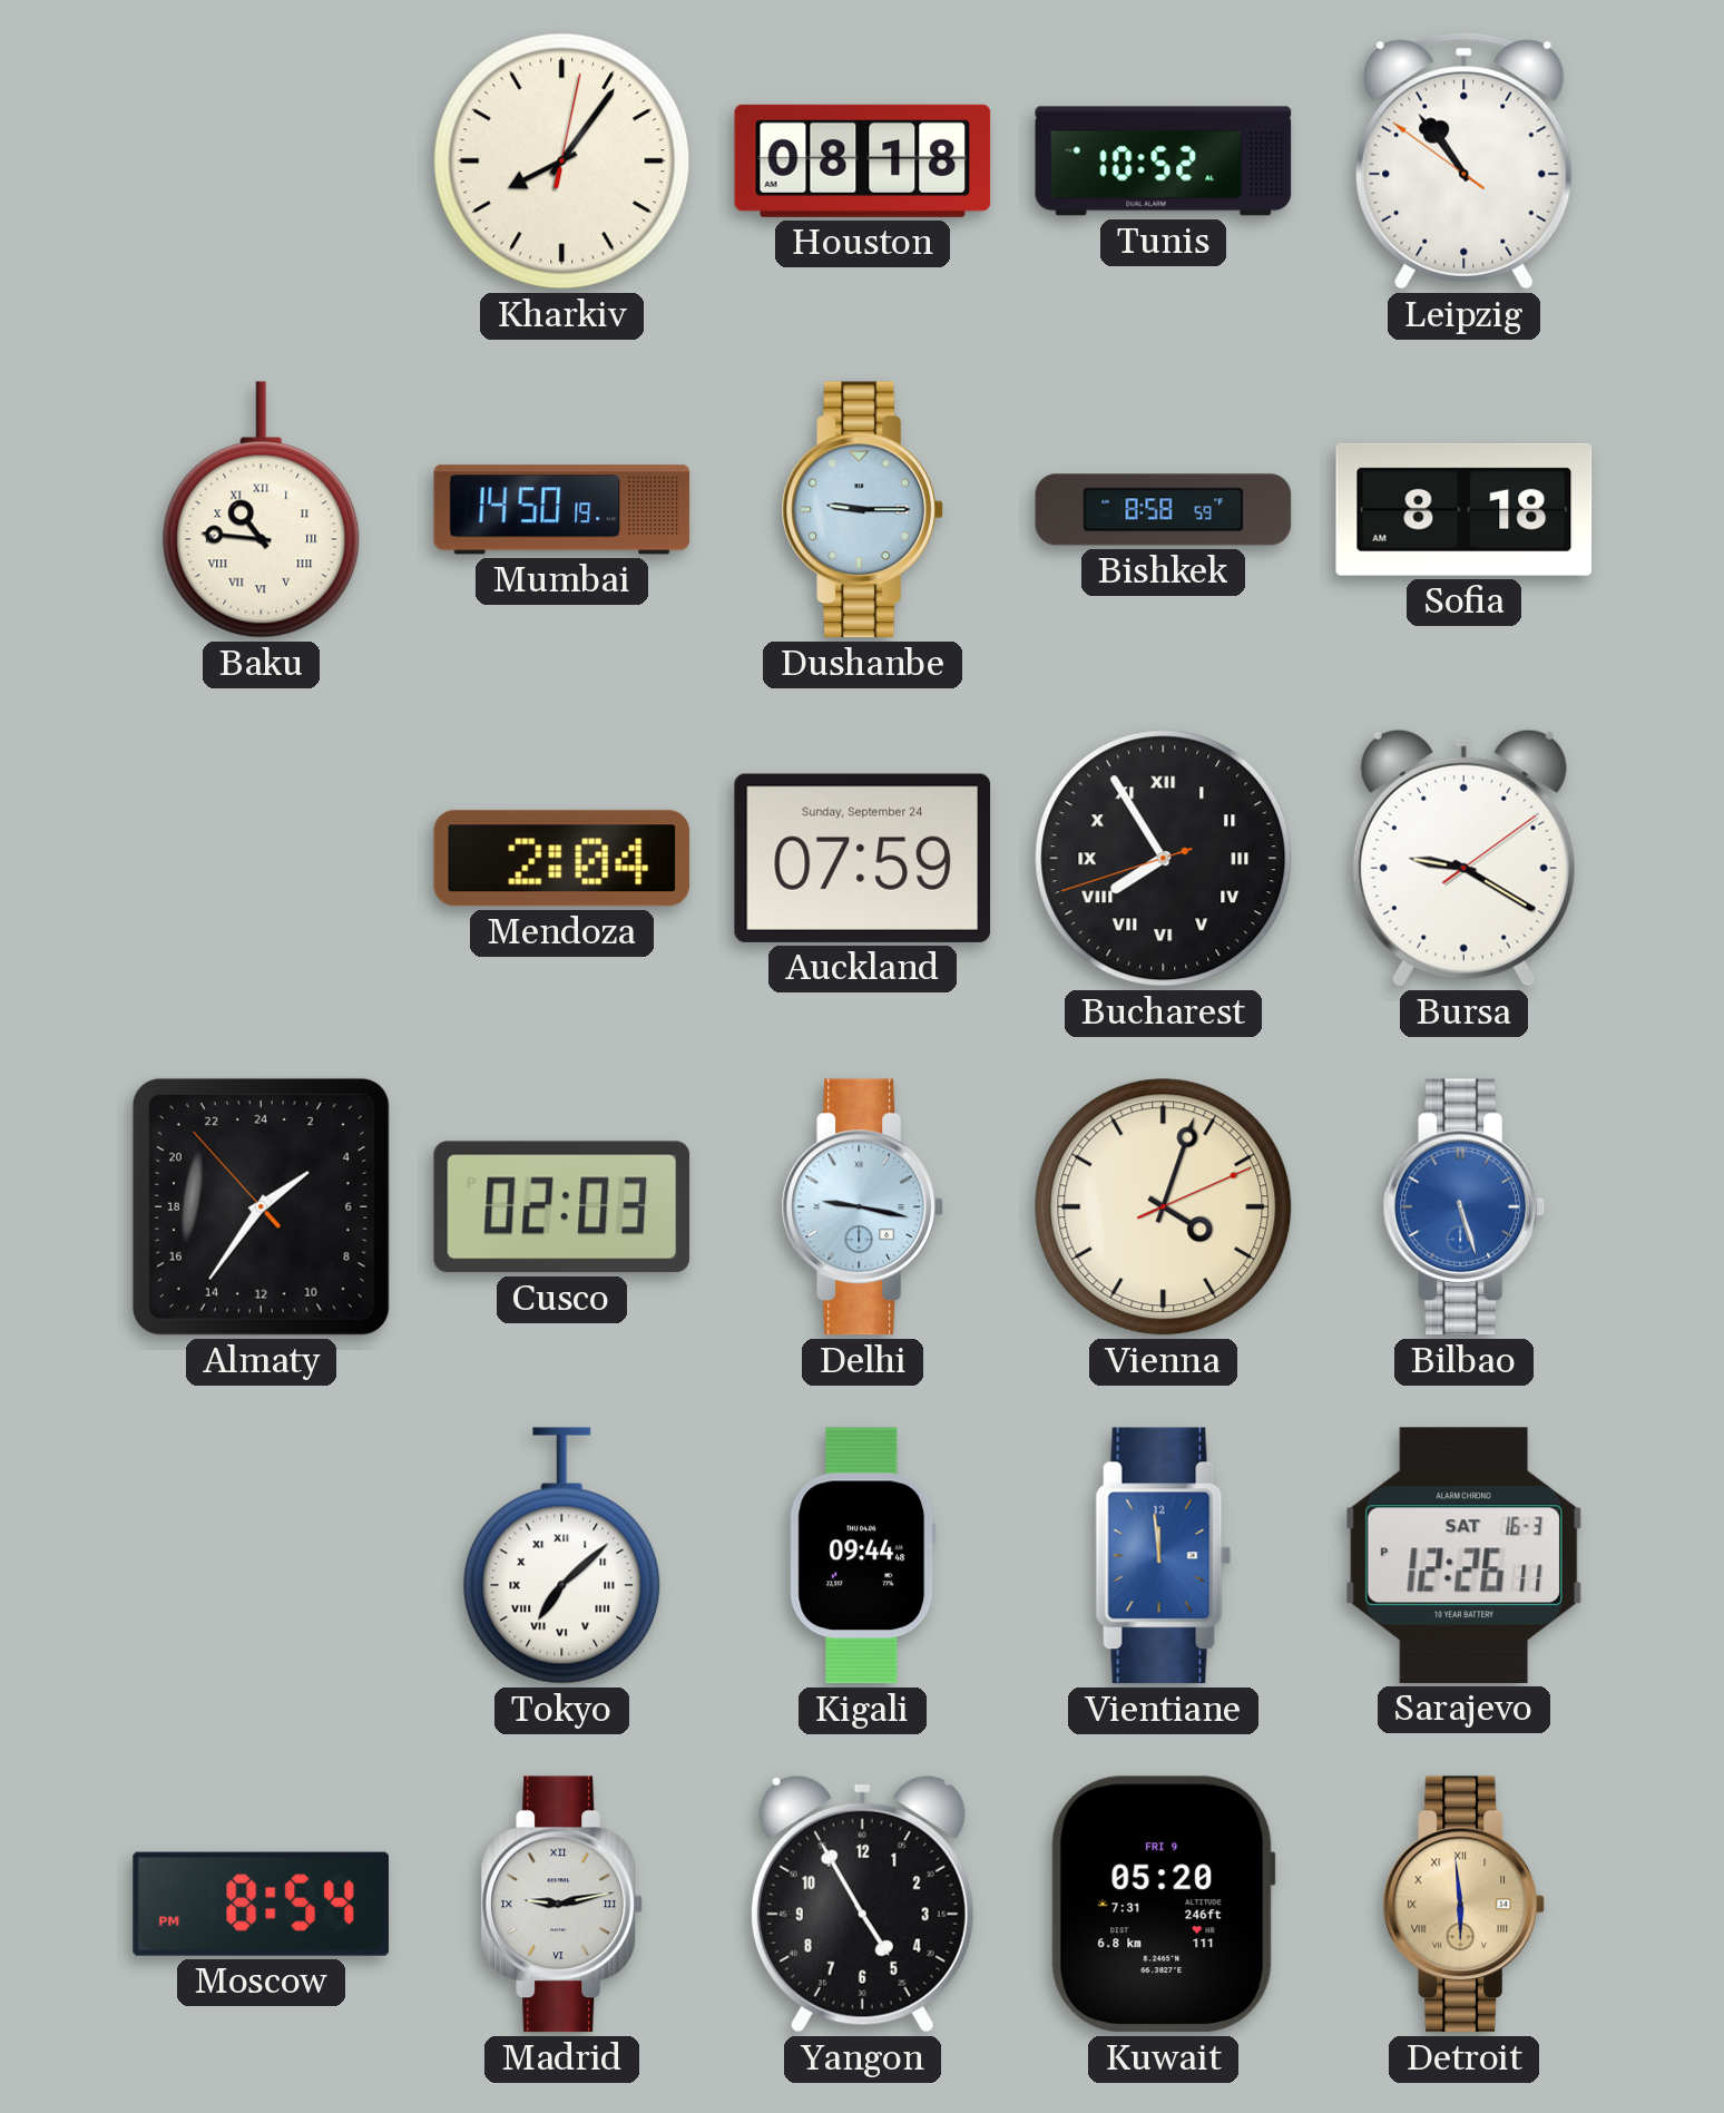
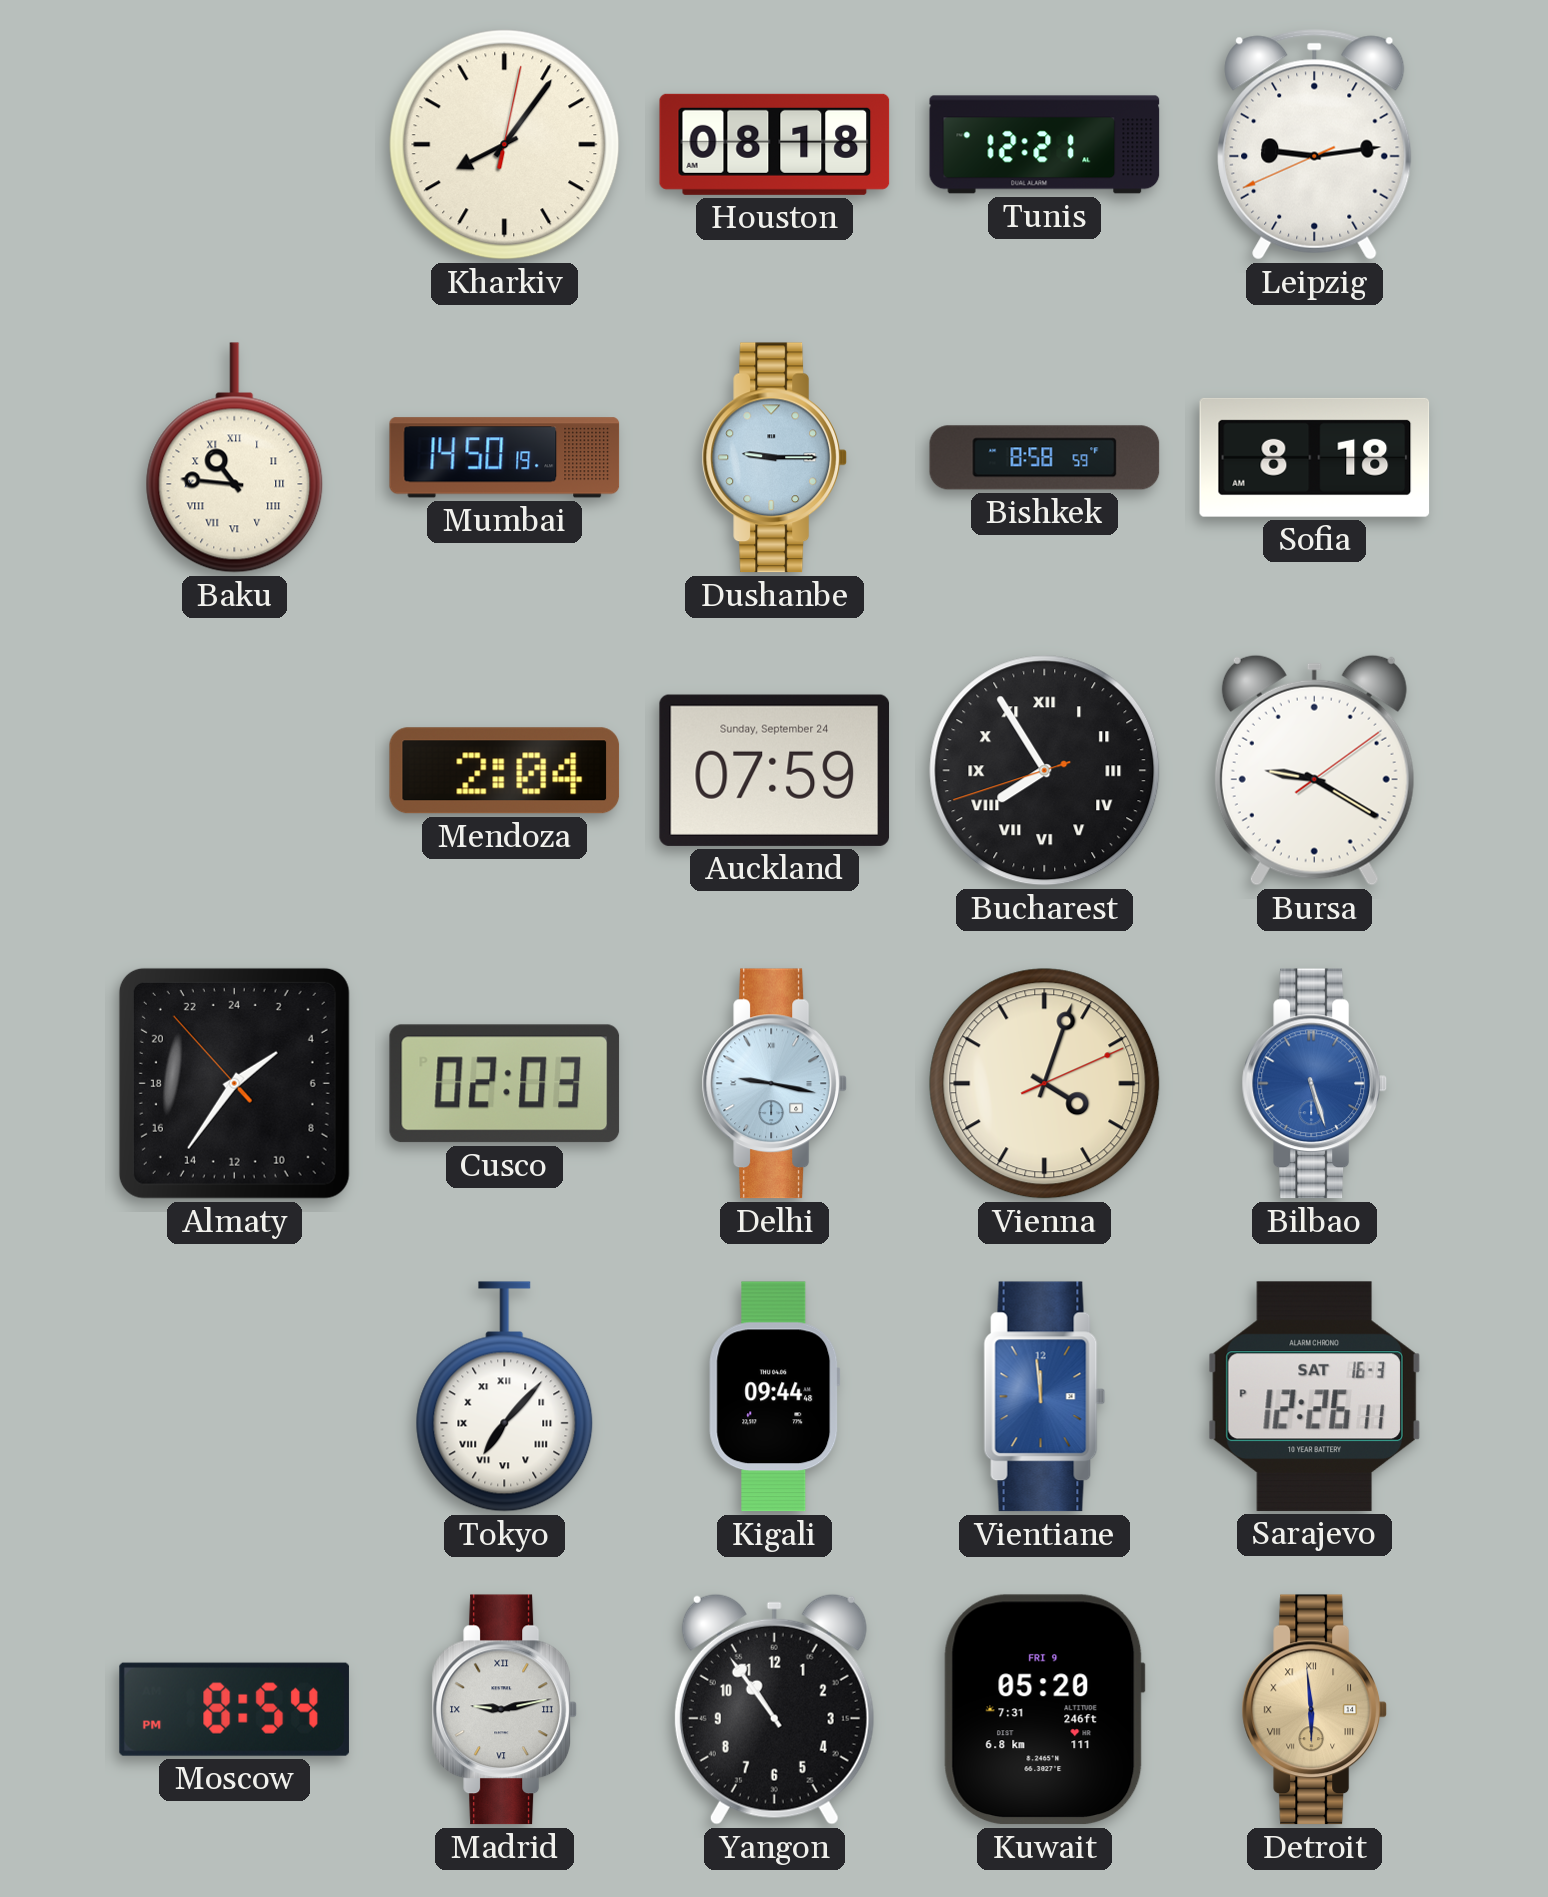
Tunis: 10:52 -> 12:21
Leipzig: 10:53 -> 9:13
Tokyo: 7:08 -> 7:07
Yangon: 4:55 -> 10:54
